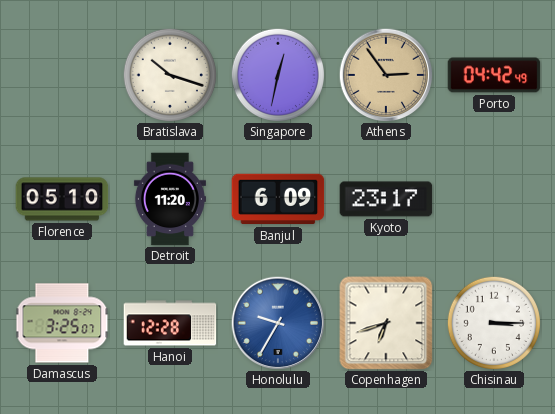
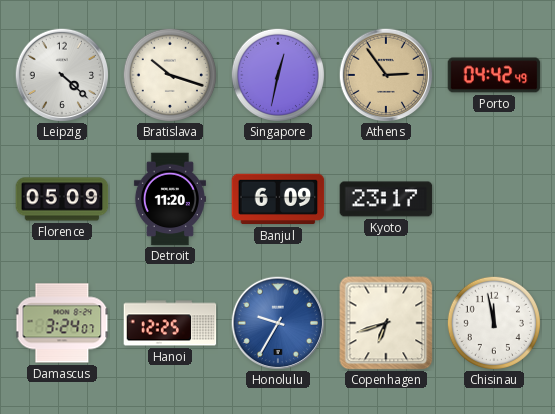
Leipzig: none -> 4:22
Florence: 05:10 -> 05:09
Damascus: 3:25 -> 3:24
Hanoi: 12:28 -> 12:25
Chisinau: 3:15 -> 11:58
